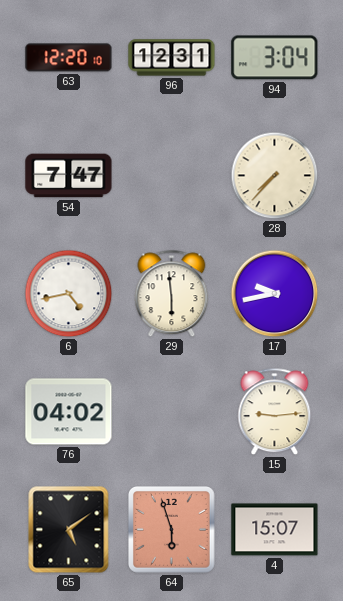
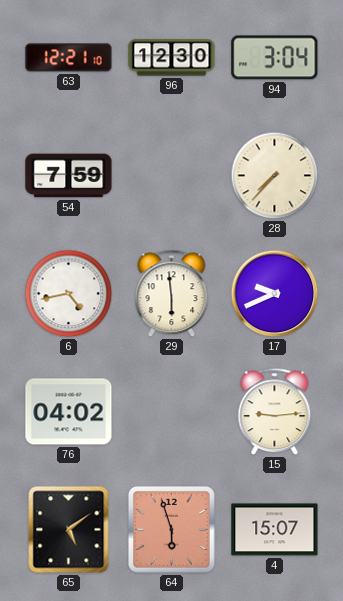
63: 12:20 -> 12:21
96: 12:31 -> 12:30
54: 7:47 -> 7:59
17: 9:43 -> 9:41
